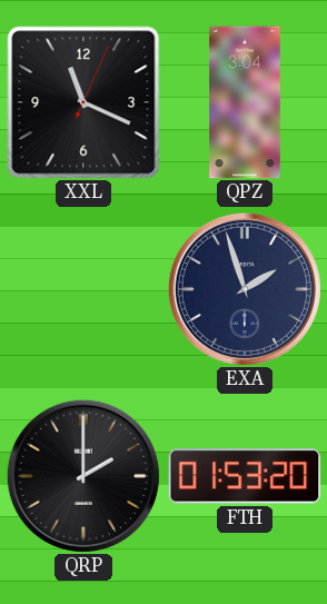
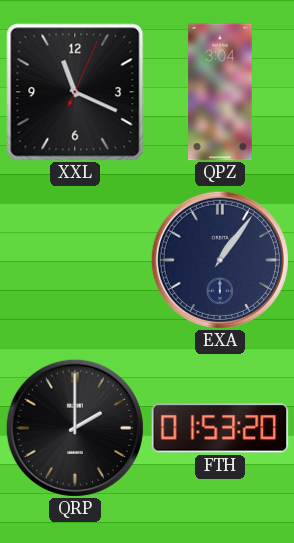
EXA: 1:57 -> 1:06
